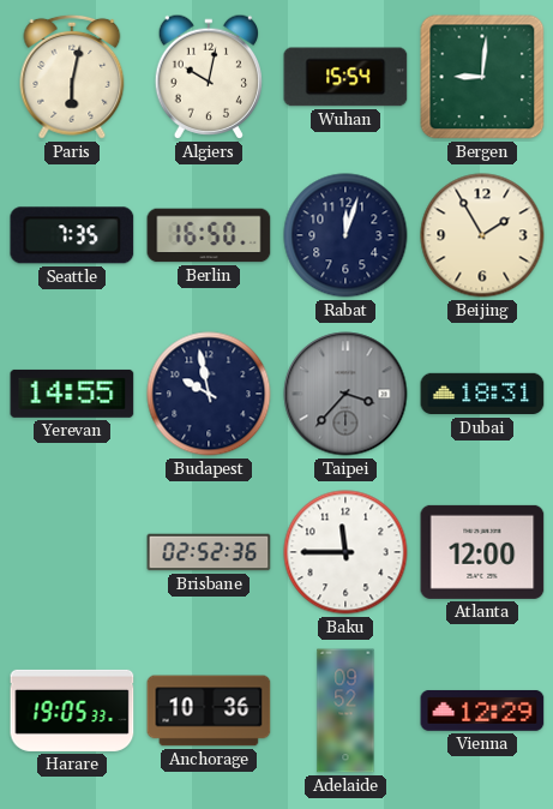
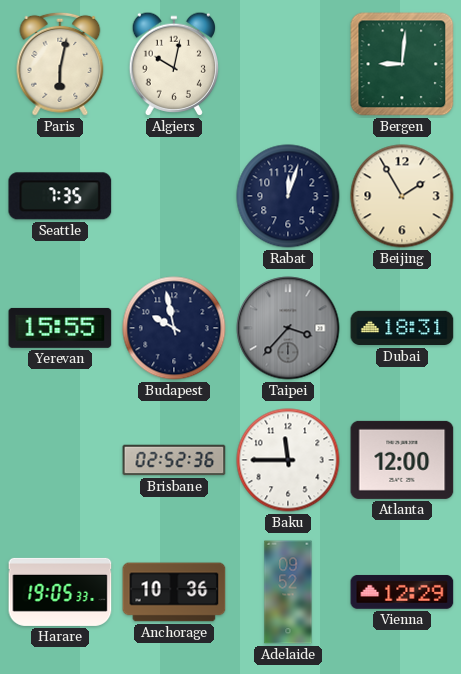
Wuhan: 15:54 -> none
Berlin: 16:50 -> none
Yerevan: 14:55 -> 15:55
